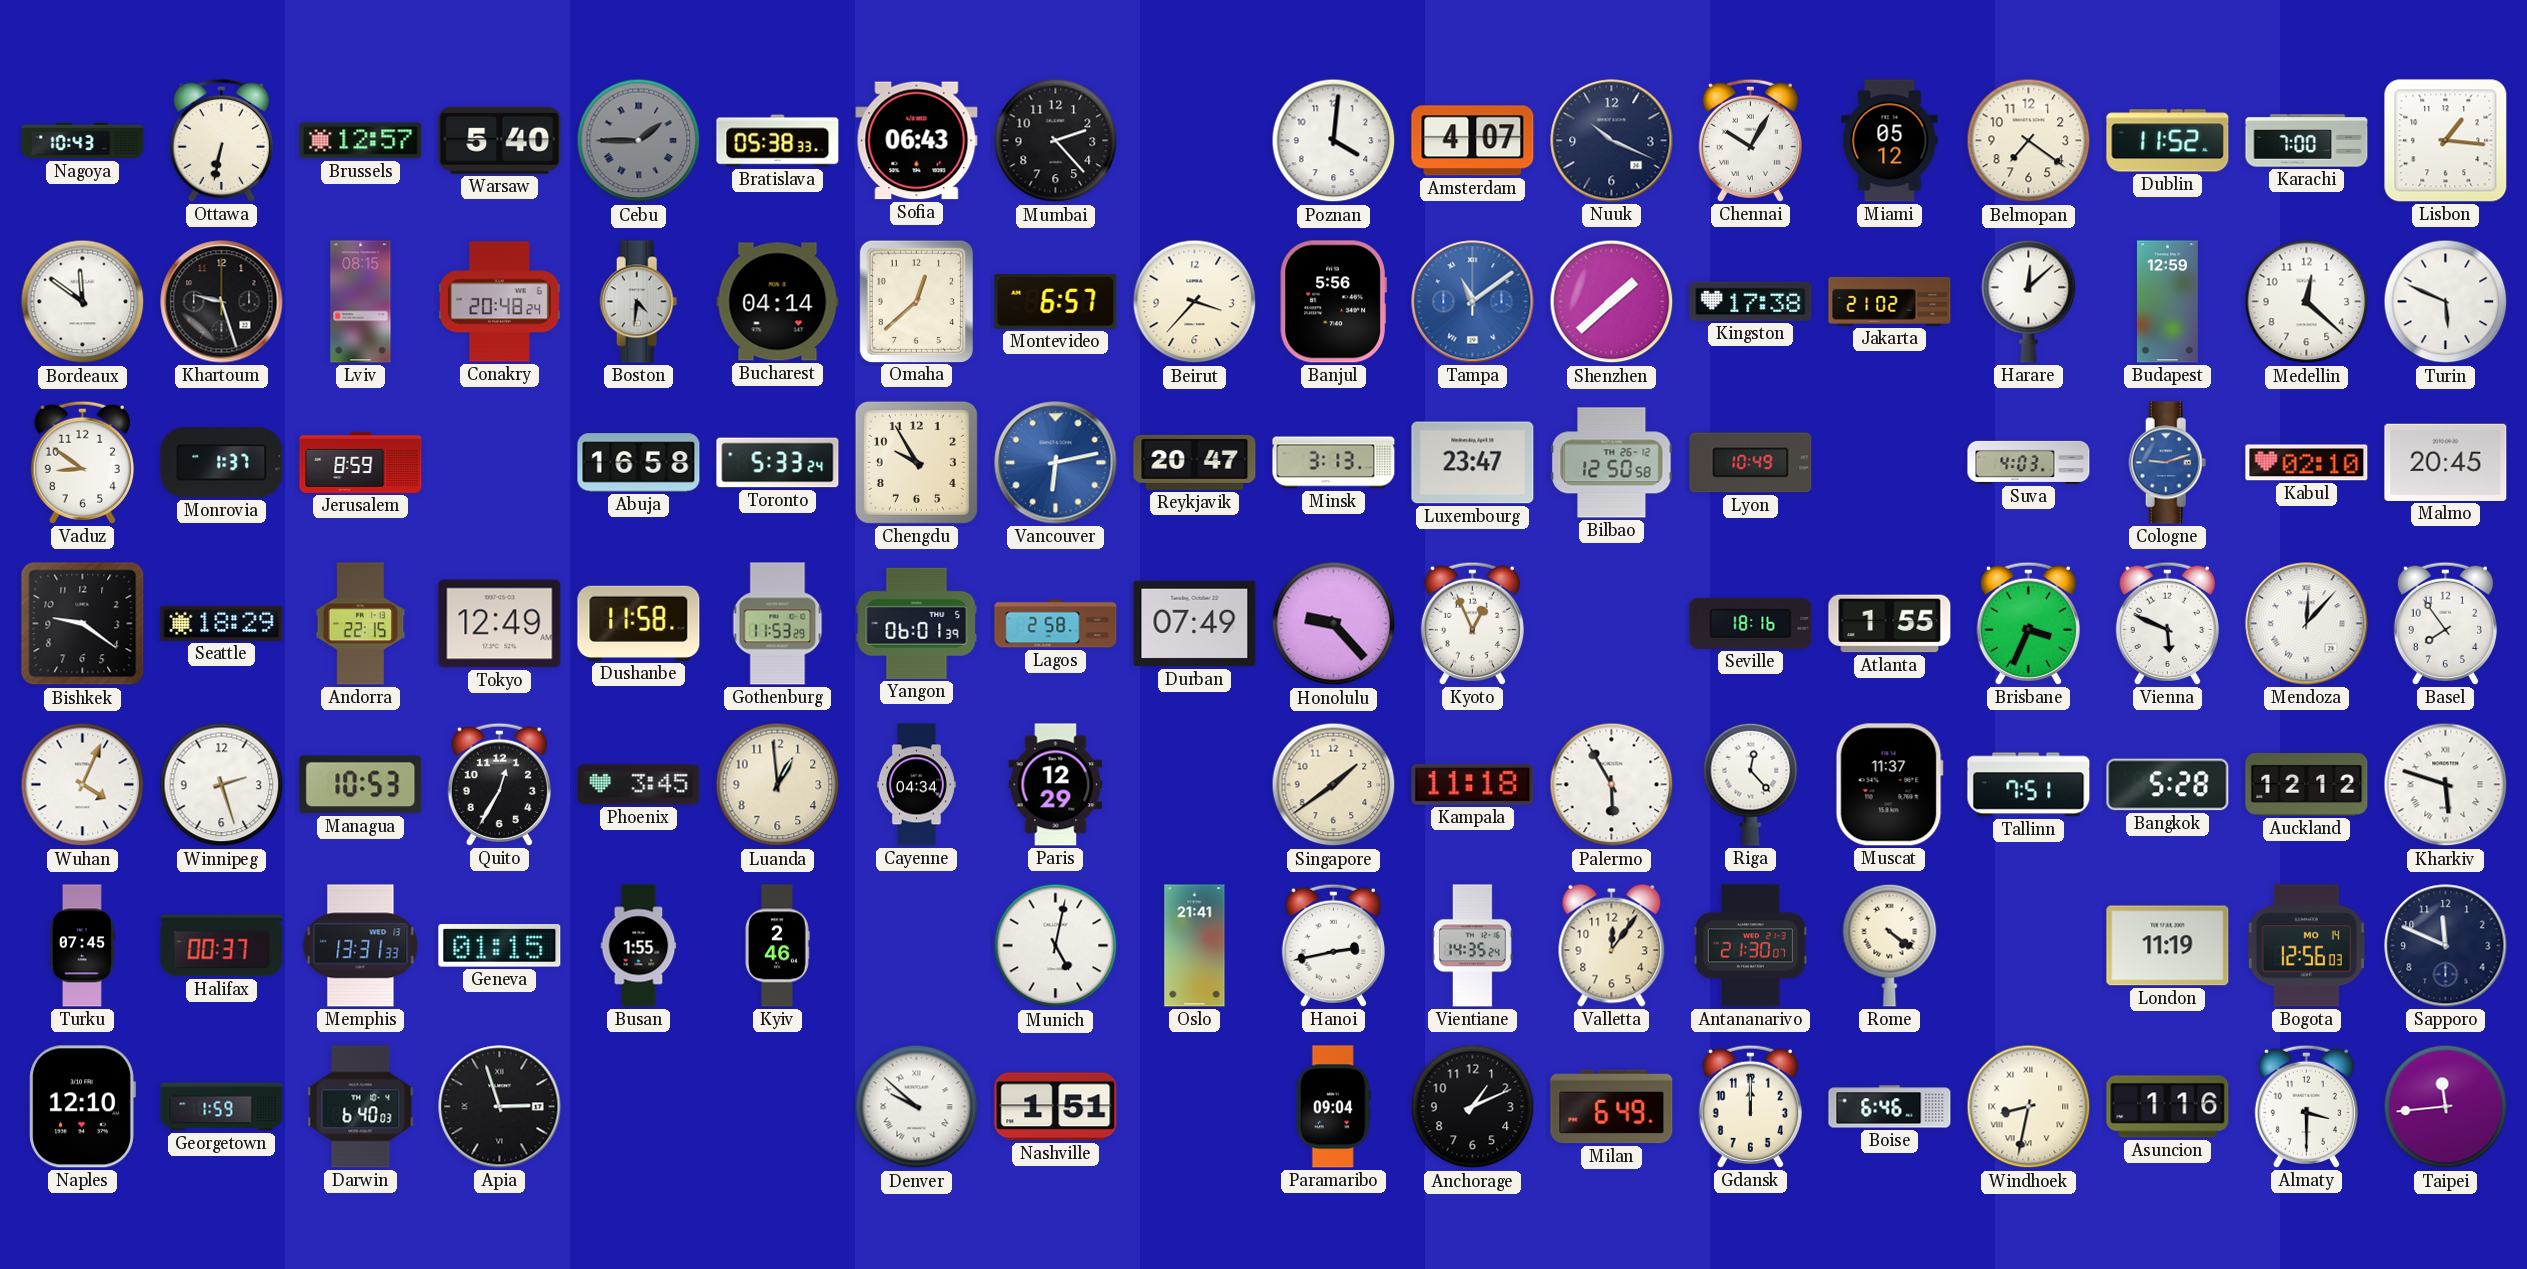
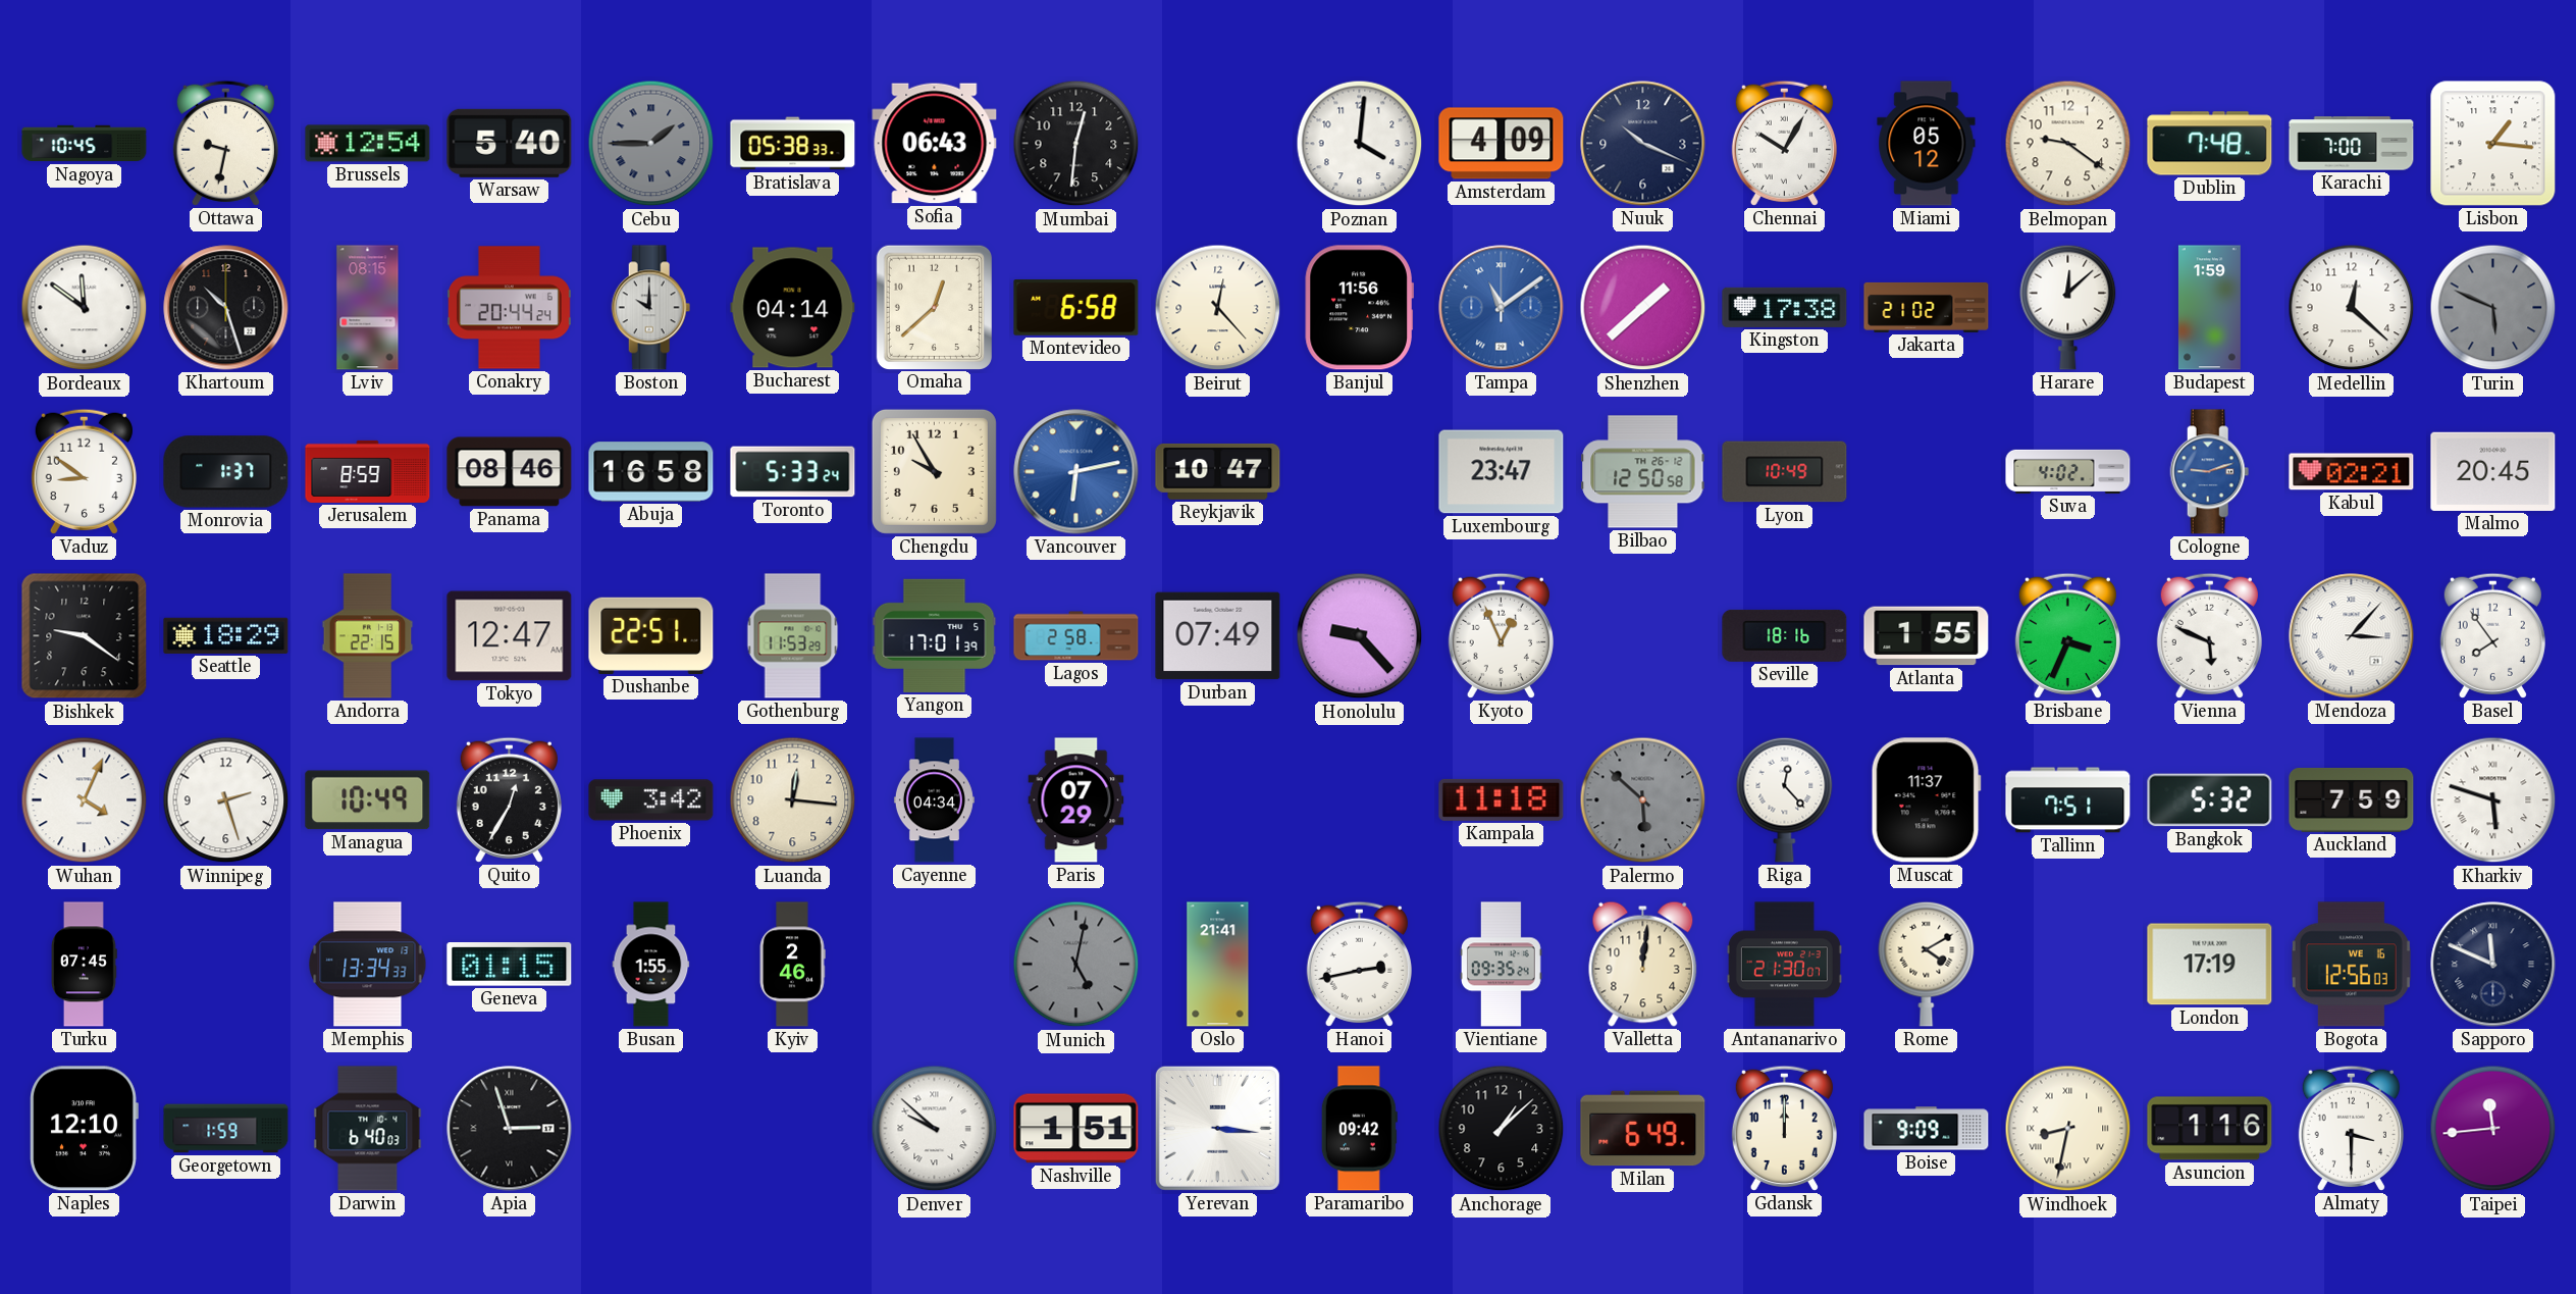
Nagoya: 10:43 -> 10:45
Ottawa: 6:32 -> 9:32
Brussels: 12:57 -> 12:54
Mumbai: 2:23 -> 12:31
Amsterdam: 4:07 -> 4:09
Belmopan: 7:21 -> 9:21
Dublin: 11:52 -> 7:48
Khartoum: 9:27 -> 10:27
Conakry: 20:48 -> 20:44
Boston: 4:31 -> 10:00
Montevideo: 6:57 -> 6:58
Beirut: 3:37 -> 12:23
Banjul: 5:56 -> 11:56
Budapest: 12:59 -> 1:59
Turin dial: white -> grey
Panama: none -> 08:46
Reykjavik: 20:47 -> 10:47
Minsk: 3:13 -> none
Suva: 4:03 -> 4:02
Kabul: 02:10 -> 02:21
Tokyo: 12:49 -> 12:47
Dushanbe: 11:58 -> 22:51
Yangon: 06:01 -> 17:01
Mendoza: 12:07 -> 3:07
Managua: 10:53 -> 10:49
Phoenix: 3:45 -> 3:42
Luanda: 12:59 -> 12:16
Paris: 12:29 -> 07:29
Singapore: 1:39 -> none
Palermo: 5:55 -> 5:52
Palermo dial: white -> grey
Bangkok: 5:28 -> 5:32
Auckland: 12:12 -> 7:59
Halifax: 00:37 -> none
Memphis: 13:31 -> 13:34
Munich dial: white -> grey
Vientiane: 14:35 -> 09:35
Valletta: 12:06 -> 12:01
Rome: 4:21 -> 4:10
London: 11:19 -> 17:19
Bogota date: MO 14 -> WE 16
Sapporo numerals: Arabic -> Roman
Yerevan: none -> 3:16
Paramaribo: 09:04 -> 09:42
Anchorage: 1:11 -> 1:08
Boise: 6:46 -> 9:09
